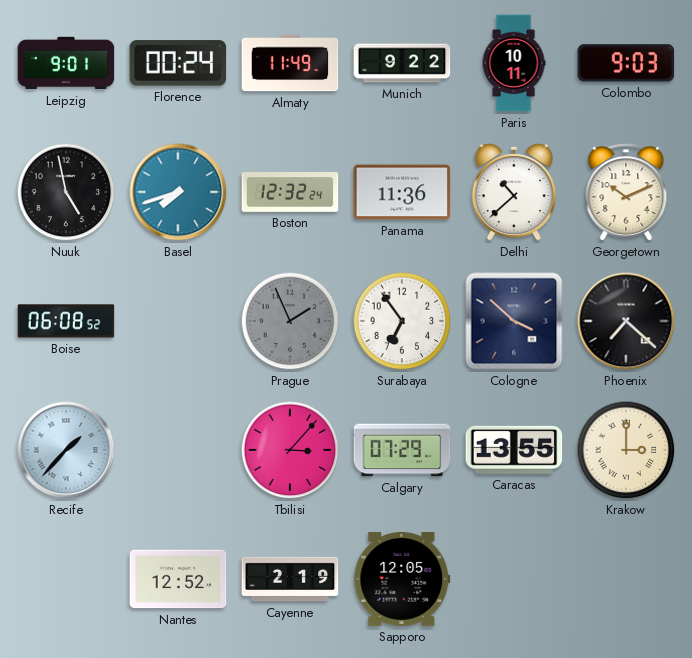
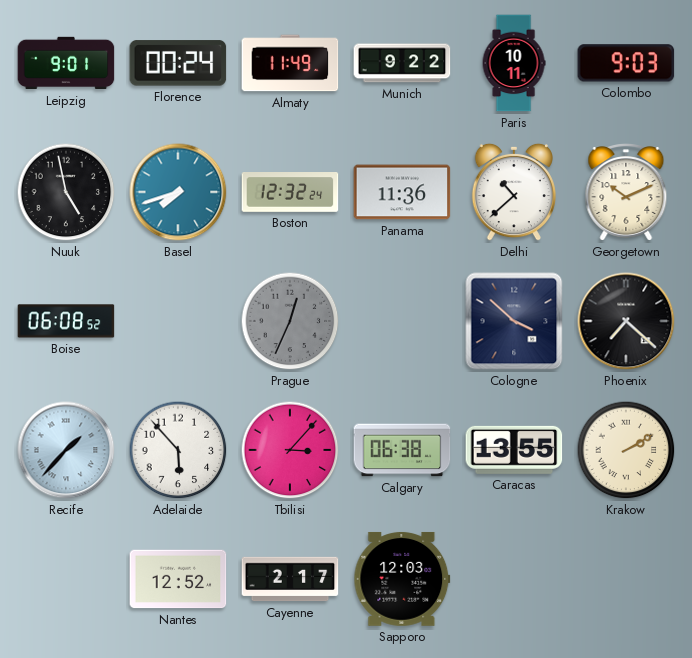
Prague: 1:56 -> 12:34
Surabaya: 6:54 -> none
Adelaide: none -> 5:53
Calgary: 07:29 -> 06:38
Krakow: 3:00 -> 2:10
Cayenne: 2:19 -> 2:17
Sapporo: 12:05 -> 12:03
